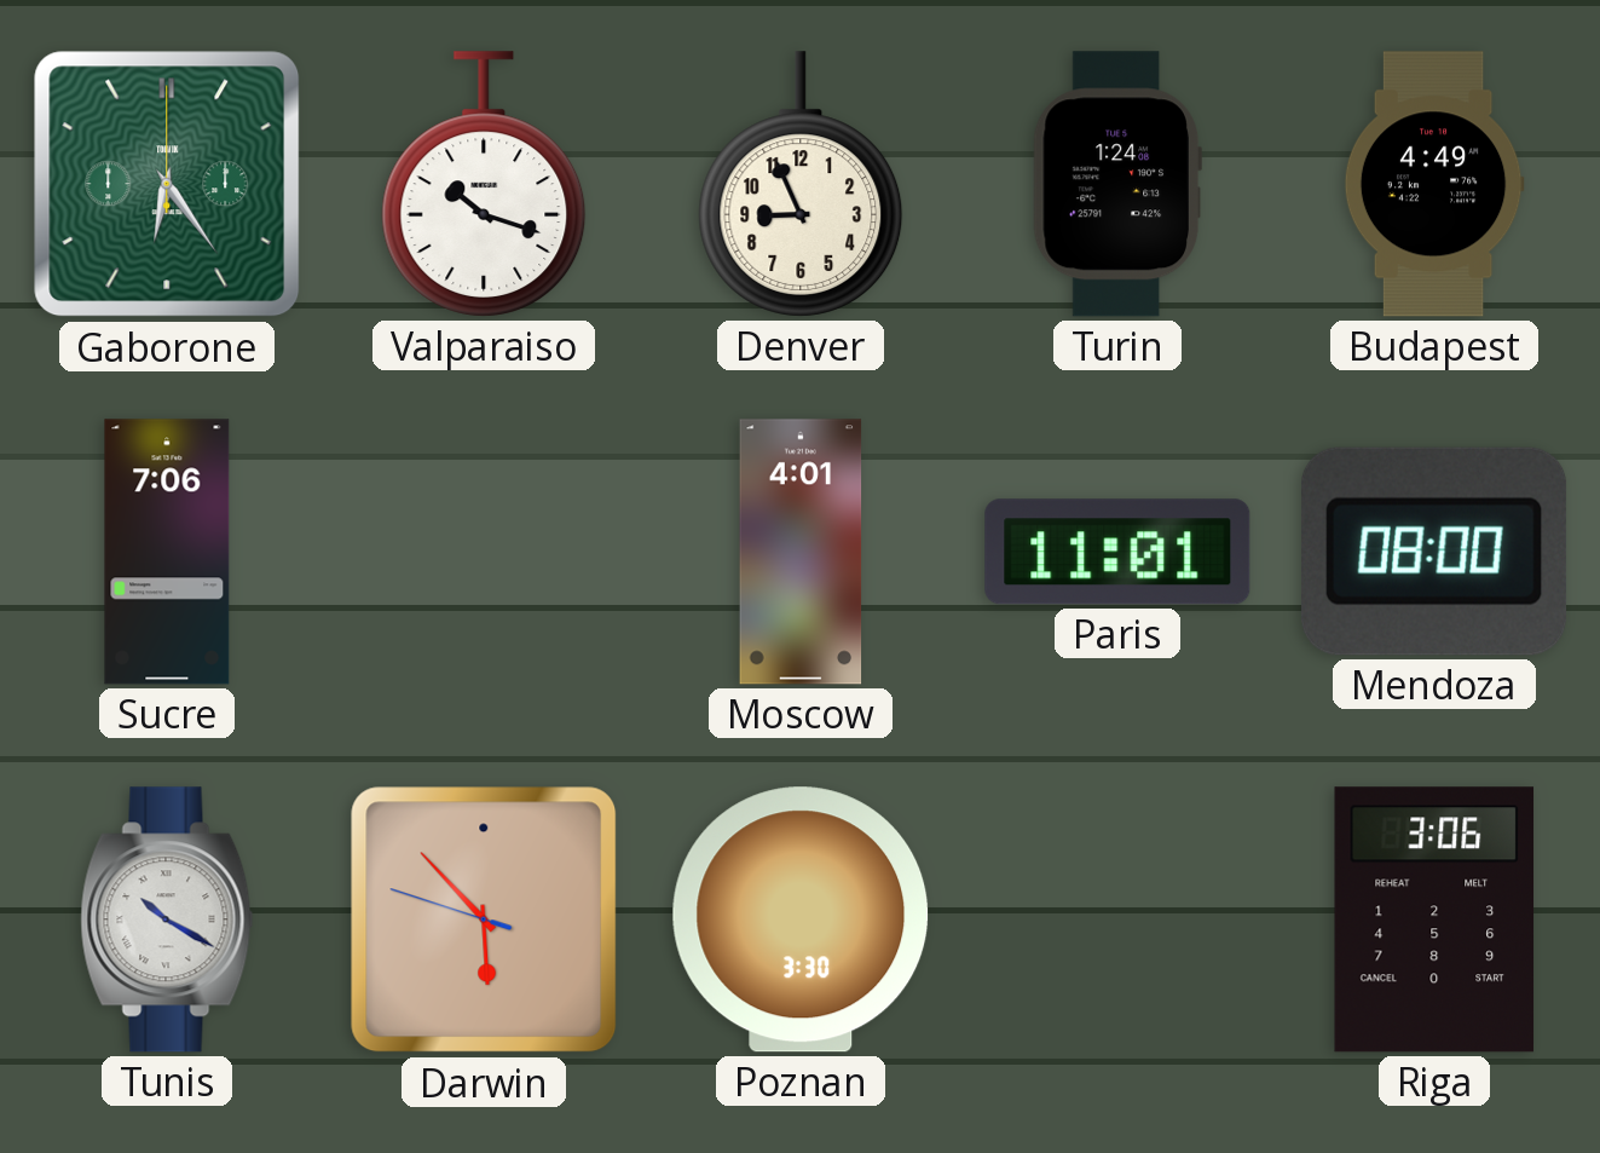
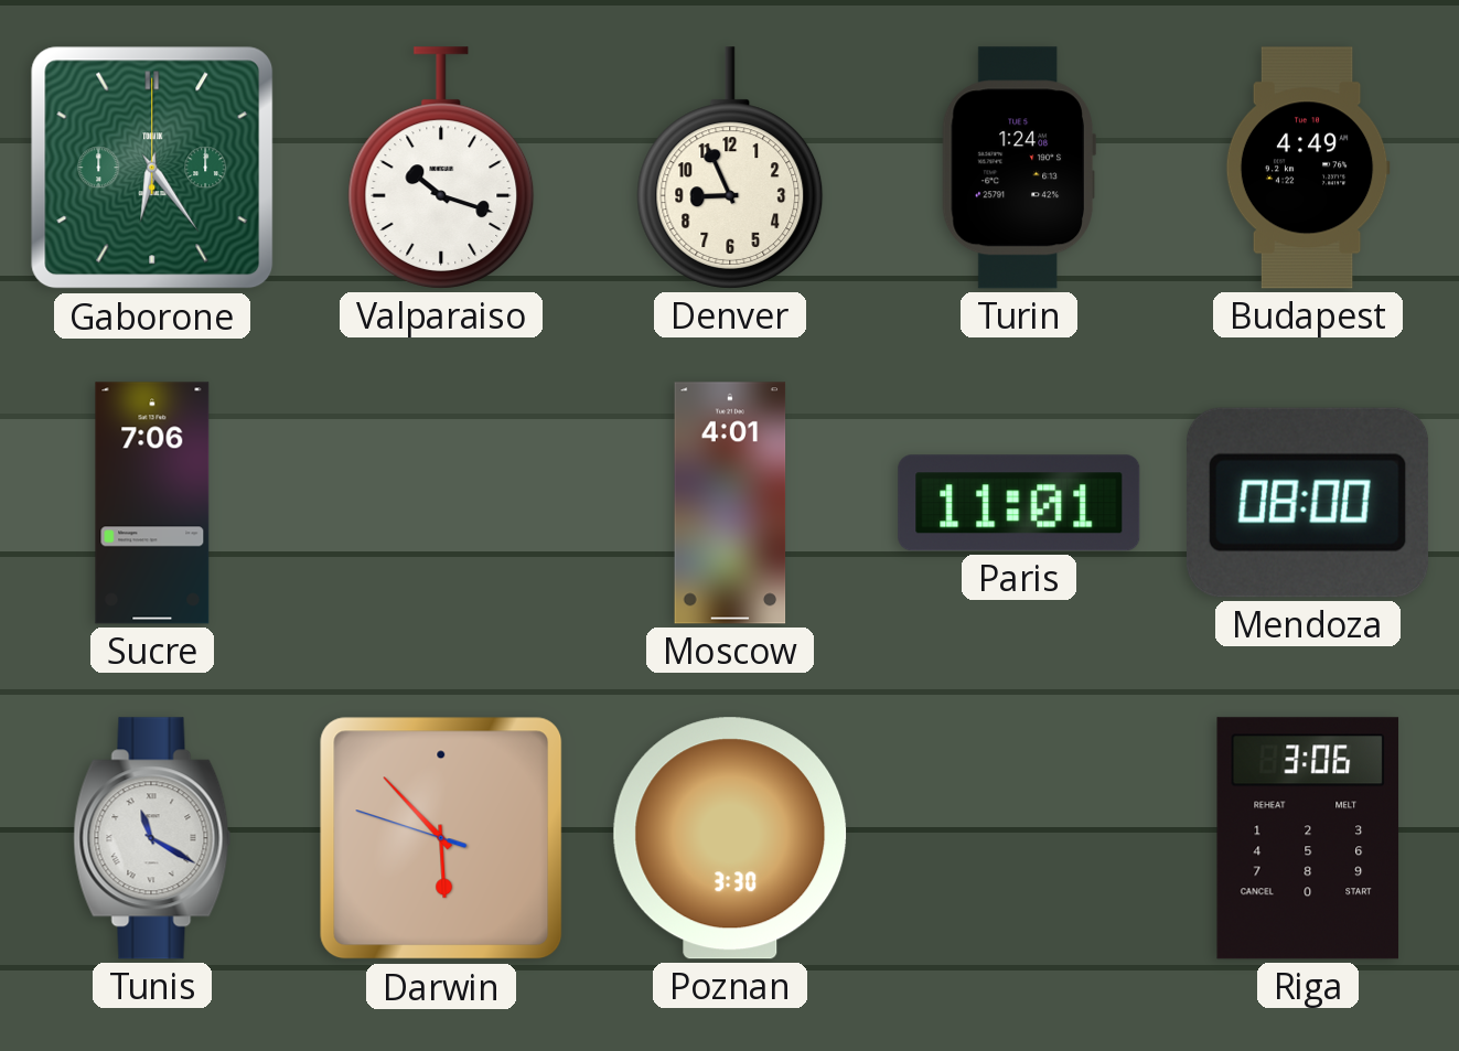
Tunis: 10:20 -> 11:20
